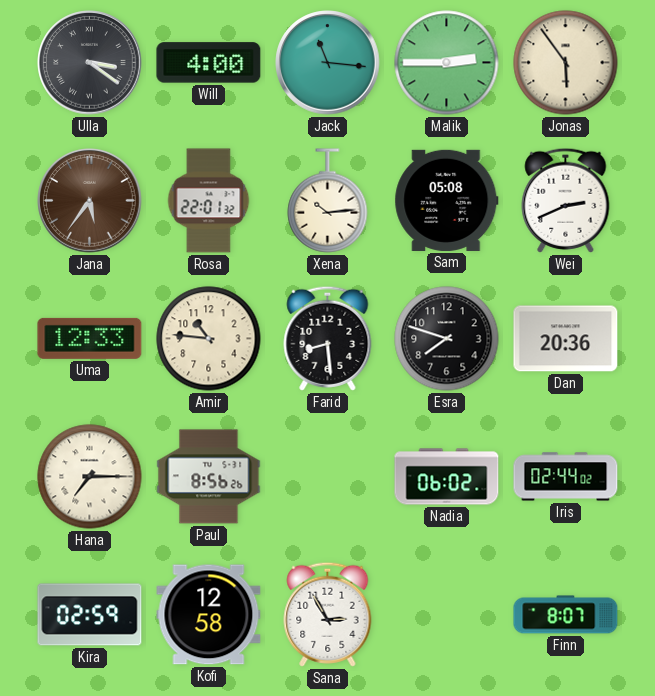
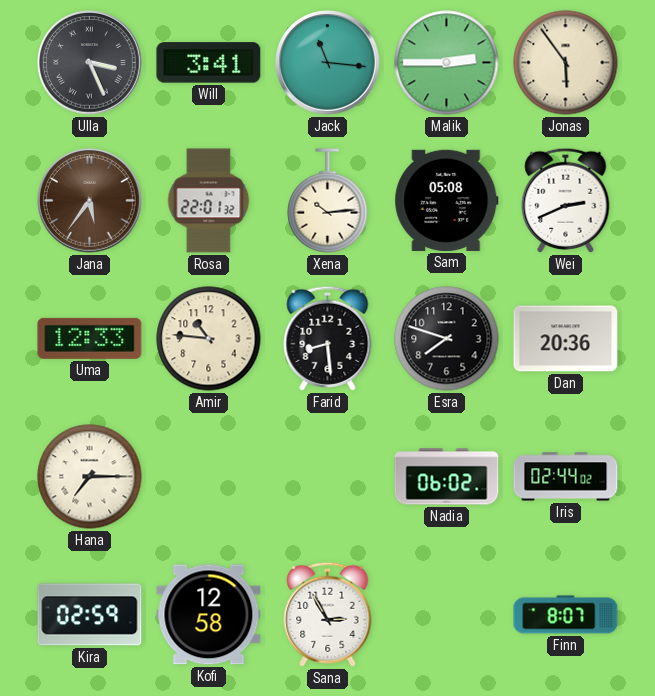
Ulla: 3:21 -> 3:26
Will: 4:00 -> 3:41
Paul: 8:56 -> none
